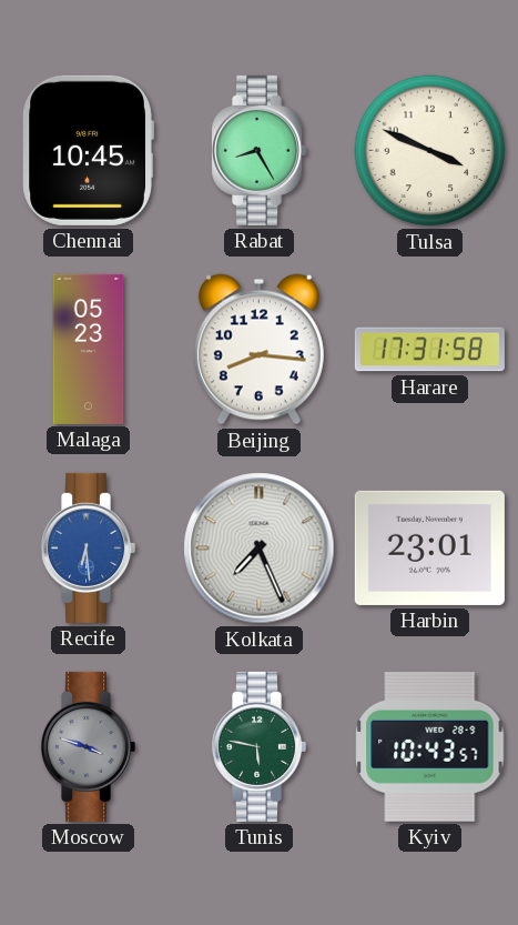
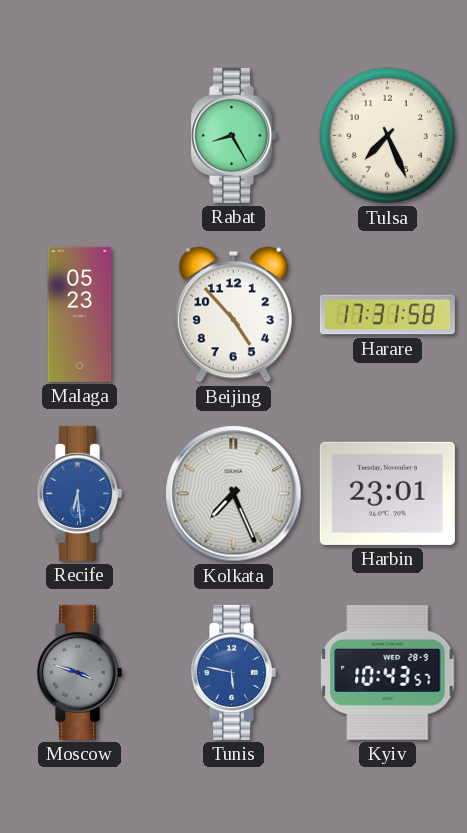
Chennai: 10:45 -> none
Tulsa: 3:49 -> 7:26
Beijing: 8:16 -> 4:53
Tunis dial: green -> blue
